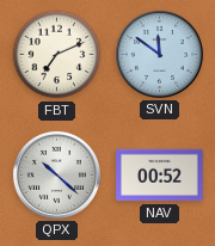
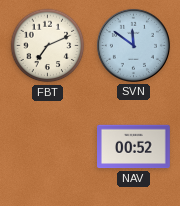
QPX: 10:22 -> none
